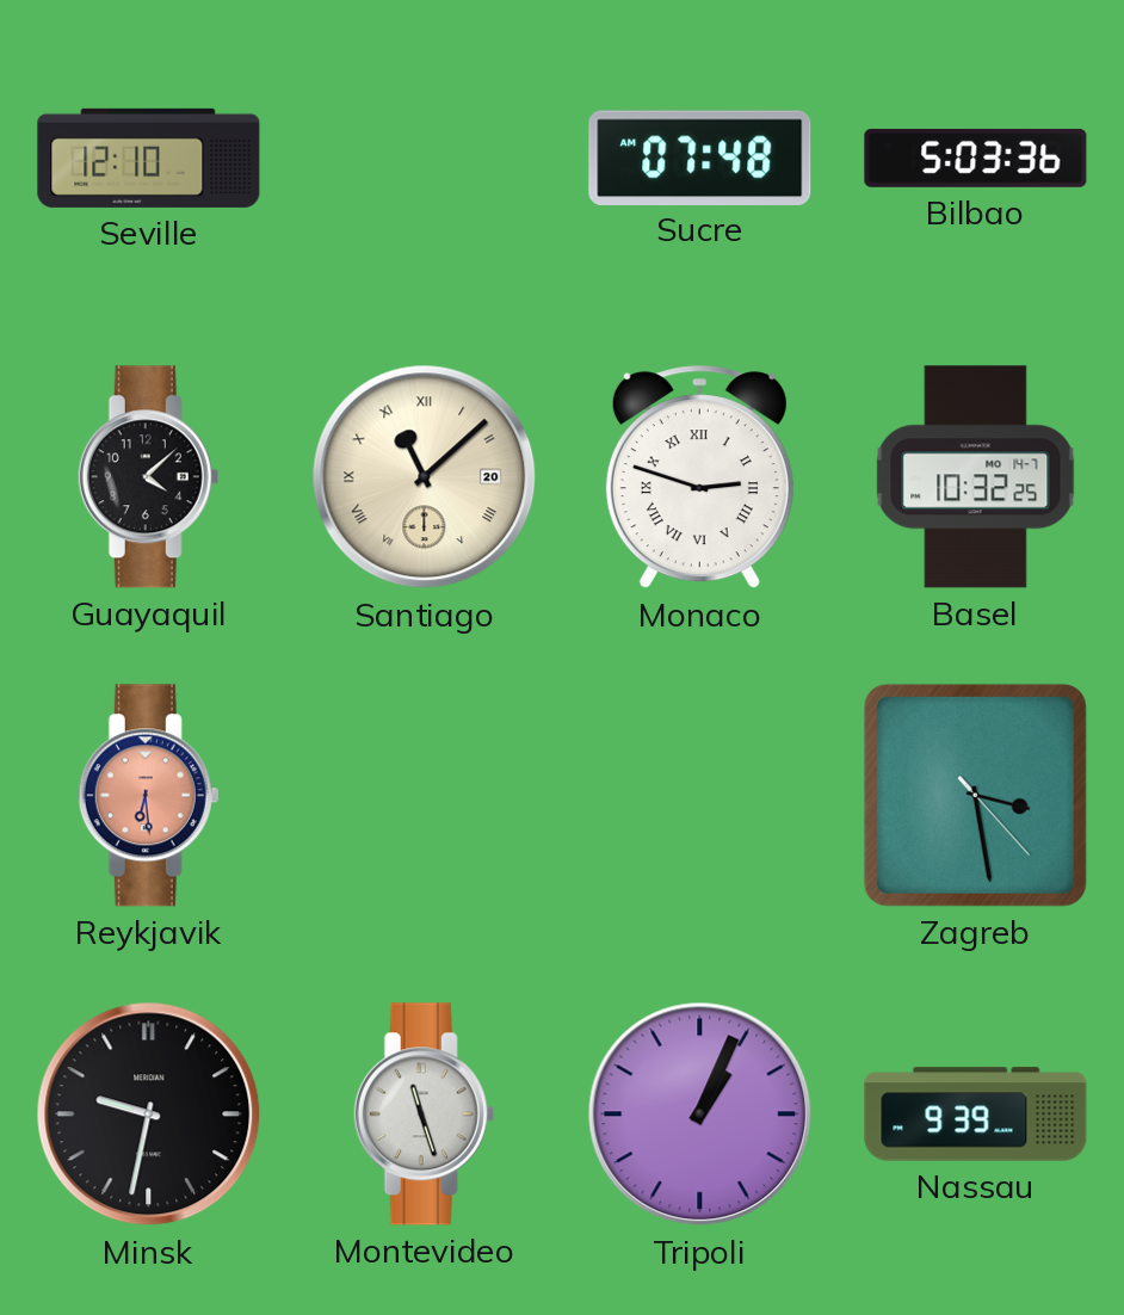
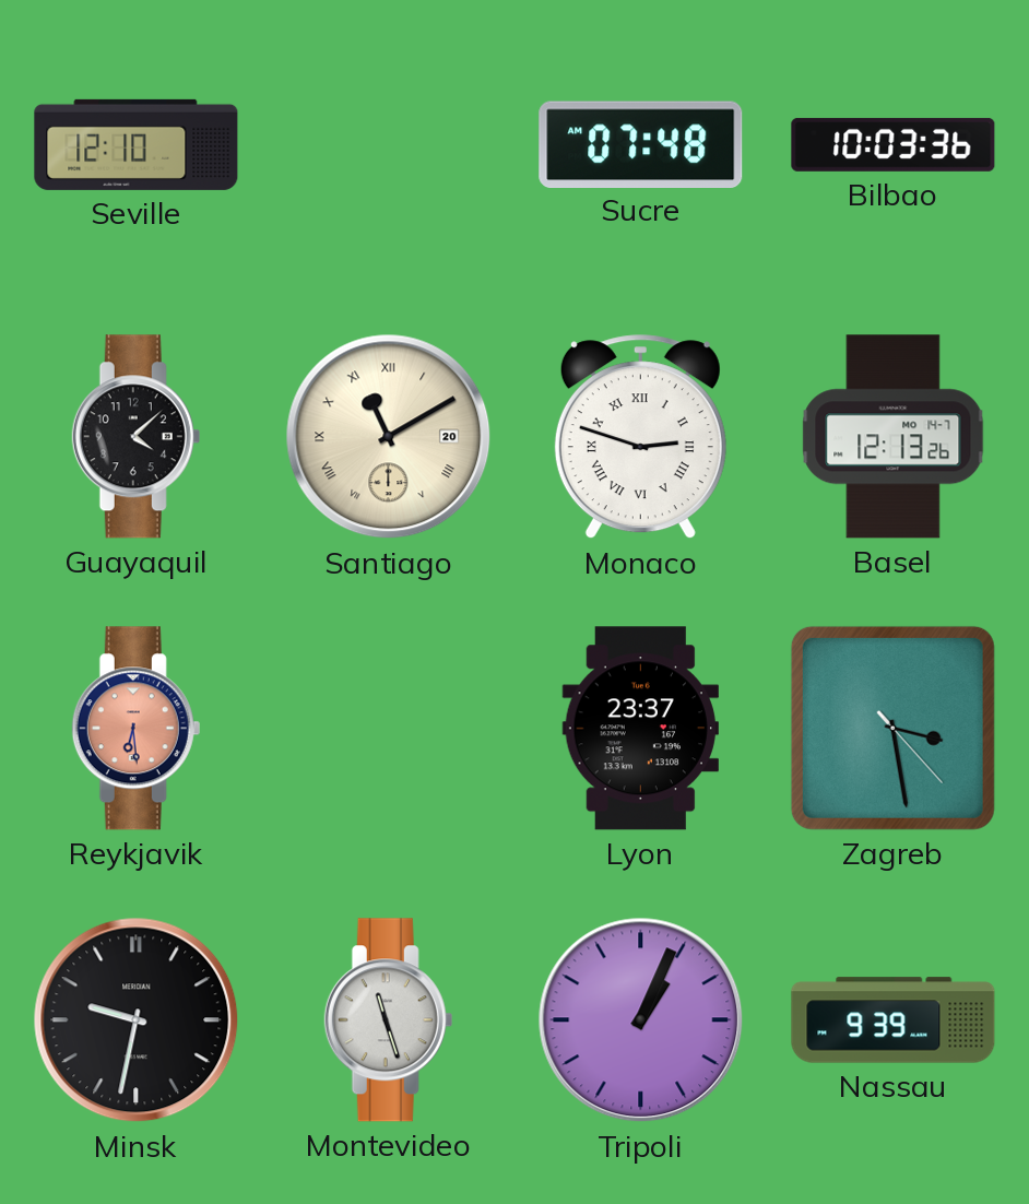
Bilbao: 5:03 -> 10:03
Santiago: 11:08 -> 11:10
Basel: 10:32 -> 12:13
Lyon: none -> 23:37
